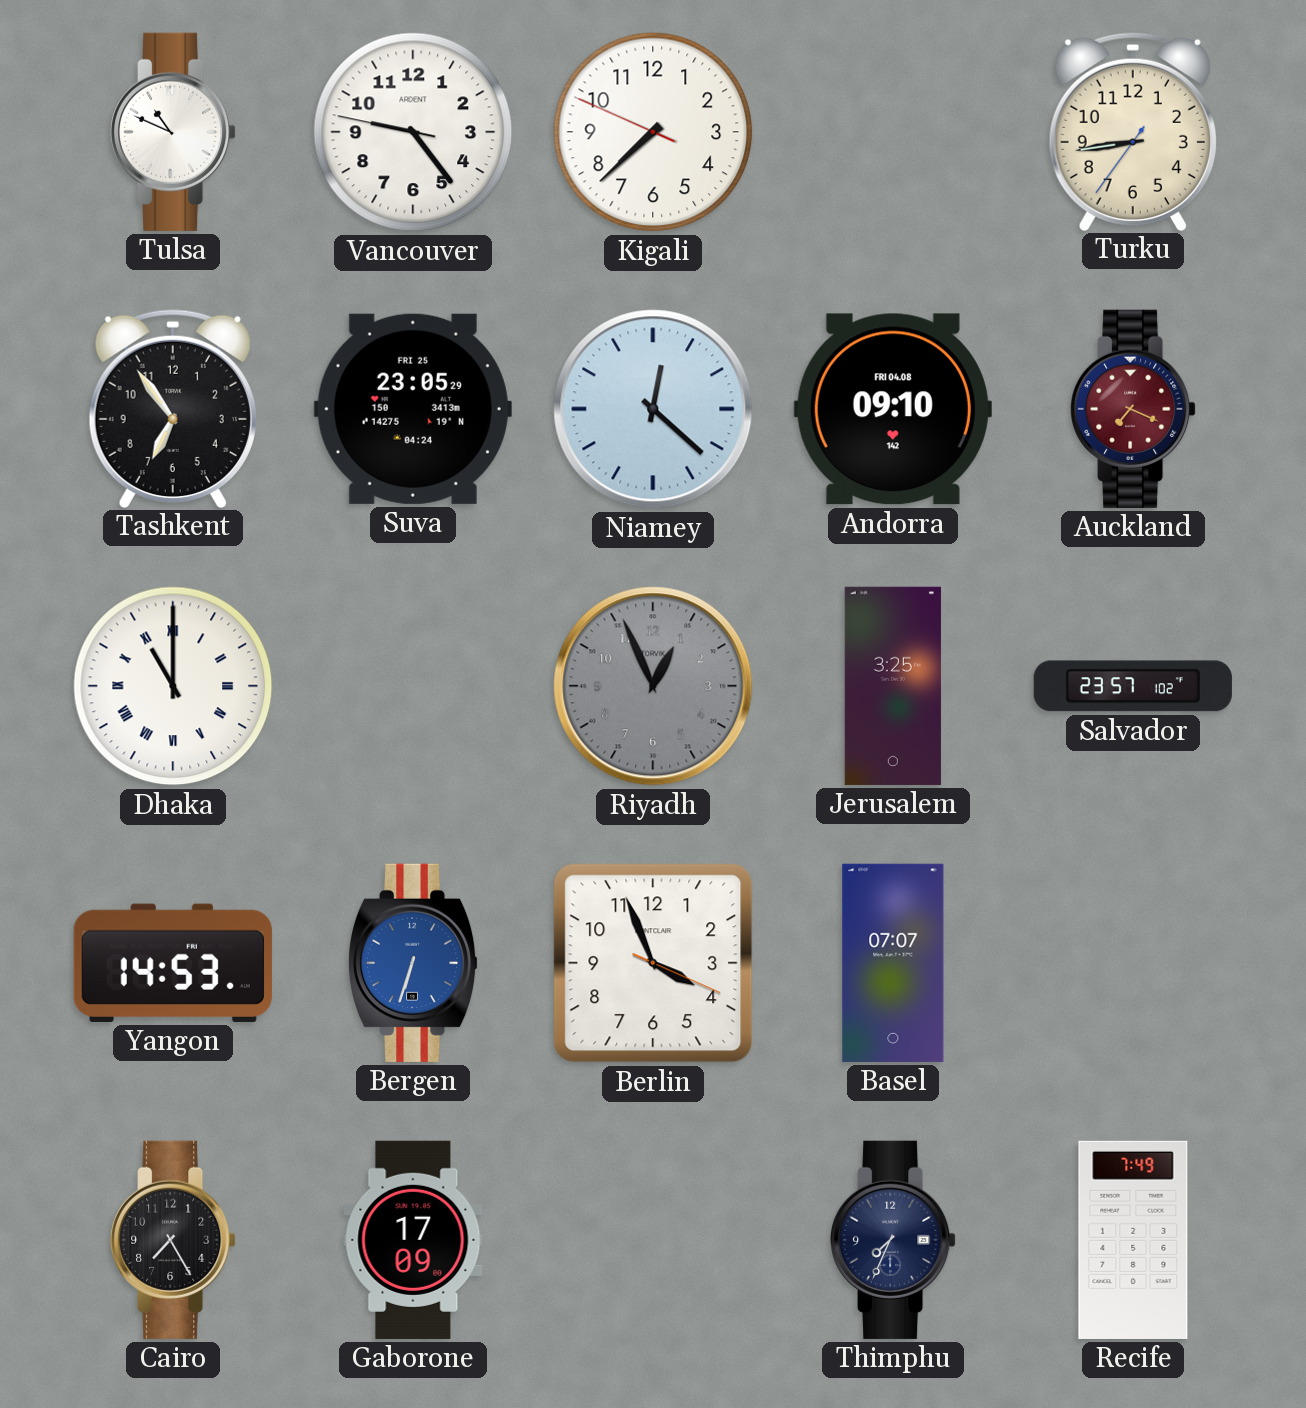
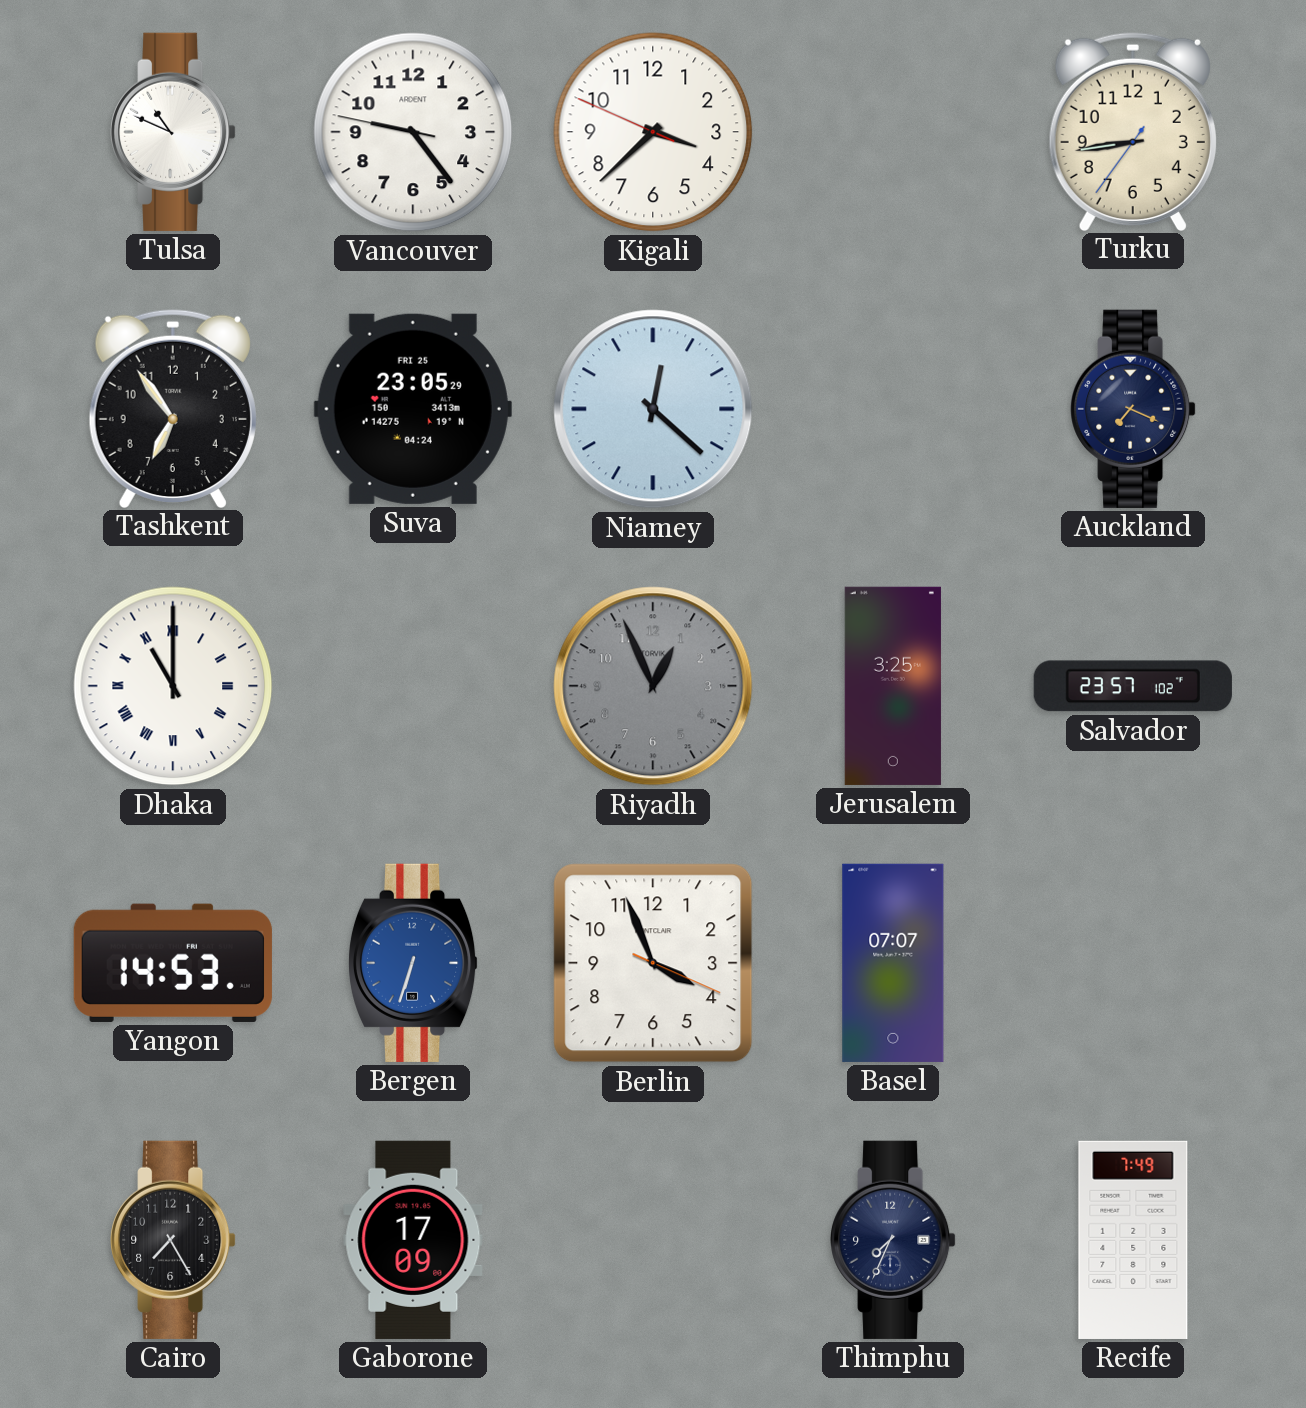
Kigali: 7:37 -> 3:37
Andorra: 09:10 -> none
Auckland dial: burgundy -> navy
